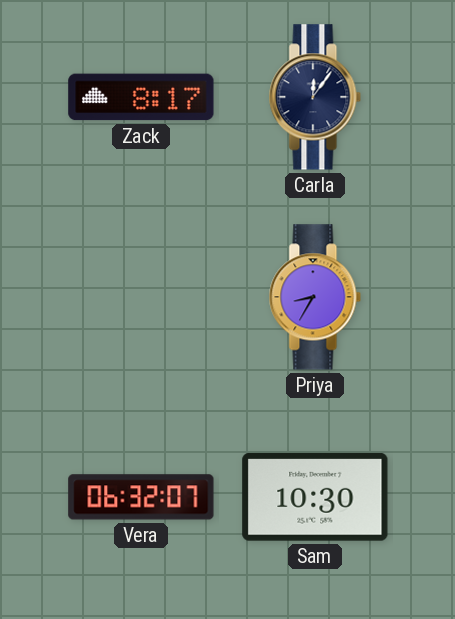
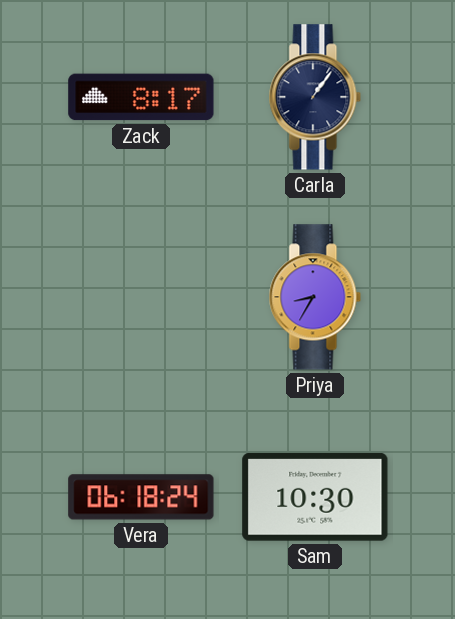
Carla: 12:06 -> 1:06
Vera: 06:32 -> 06:18
